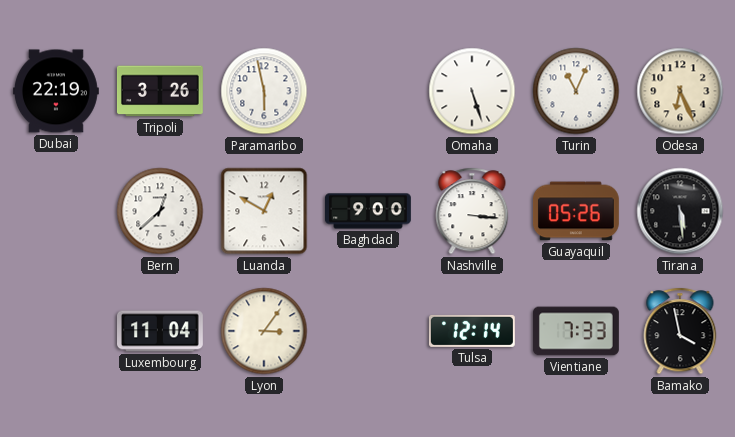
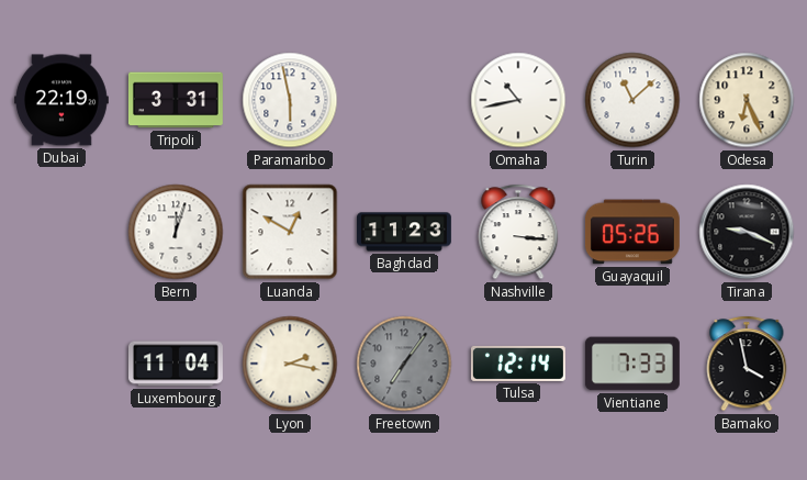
Tripoli: 3:26 -> 3:31
Omaha: 5:27 -> 10:43
Turin: 11:04 -> 11:08
Bern: 12:38 -> 12:03
Baghdad: 9:00 -> 11:23
Tirana: 5:29 -> 9:19
Lyon: 3:06 -> 2:17
Freetown: none -> 7:06
